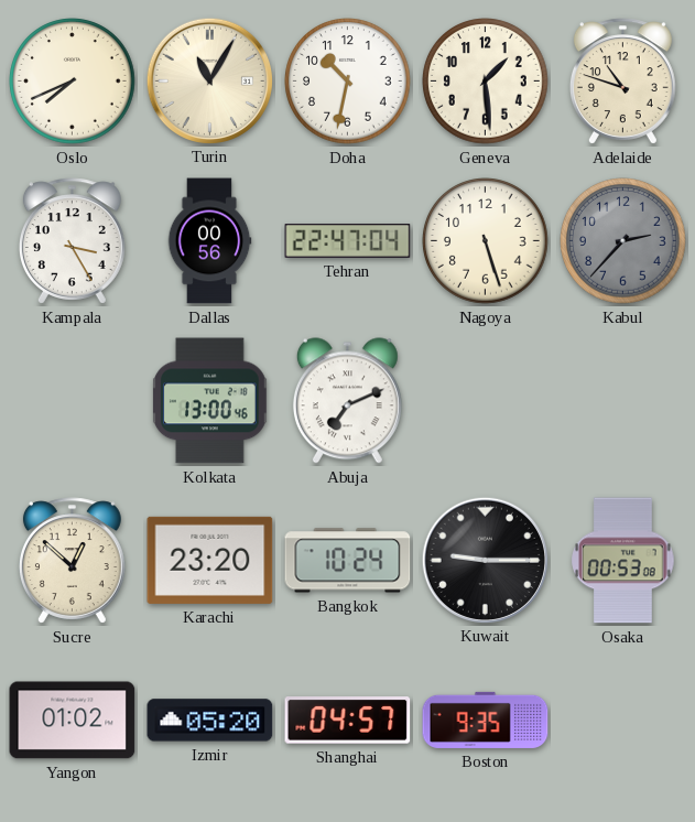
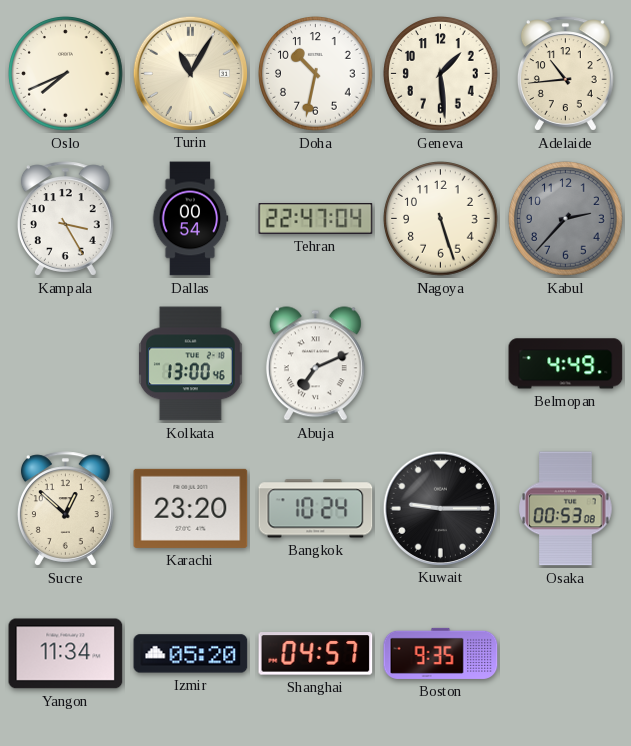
Adelaide: 10:48 -> 10:44
Dallas: 00:56 -> 00:54
Belmopan: none -> 4:49
Yangon: 01:02 -> 11:34
